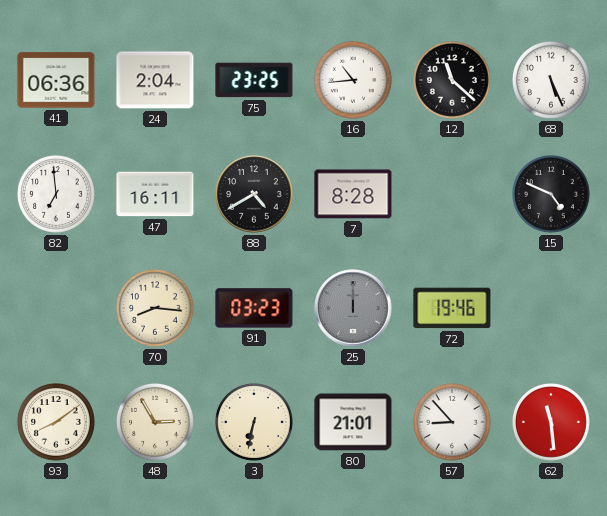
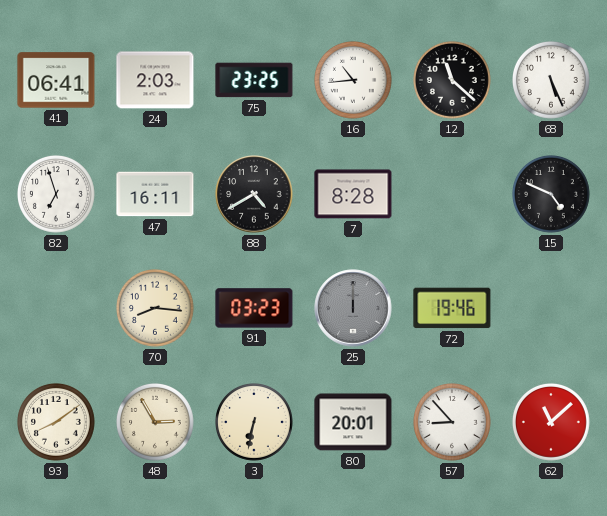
41: 06:36 -> 06:41
24: 2:04 -> 2:03
82: 6:59 -> 6:57
80: 21:01 -> 20:01
62: 11:29 -> 11:08
